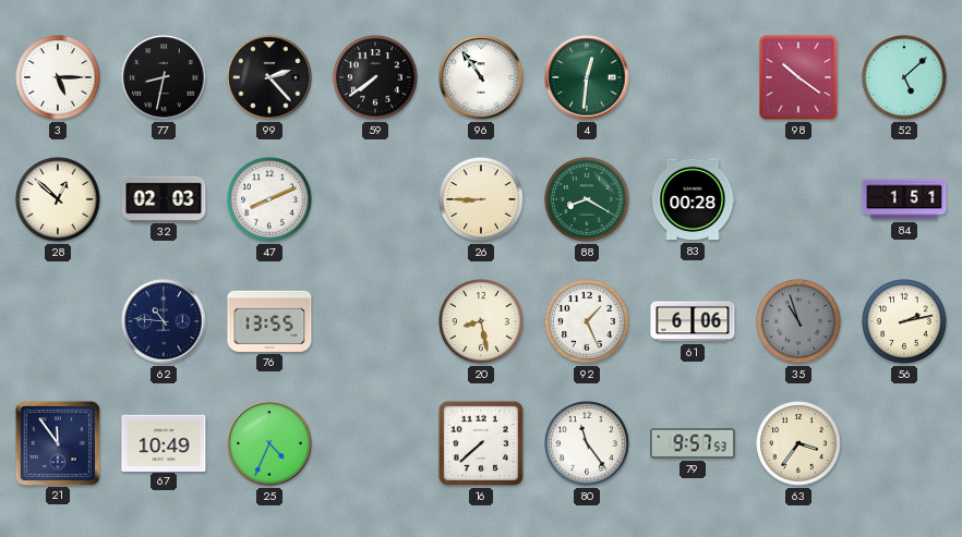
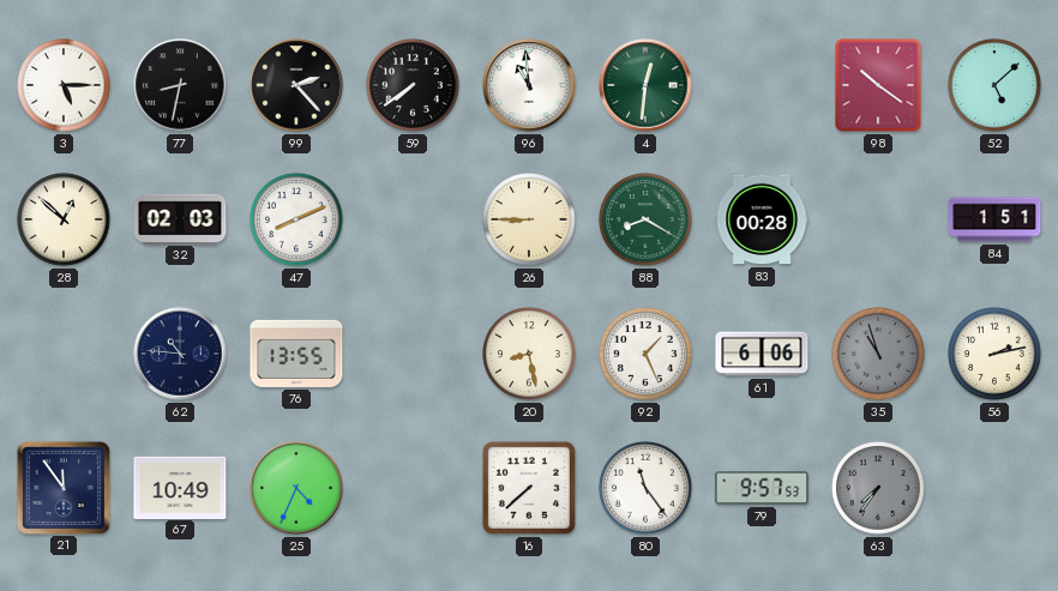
96: 10:54 -> 10:59
63: 3:36 -> 7:36
63 dial: cream -> grey
